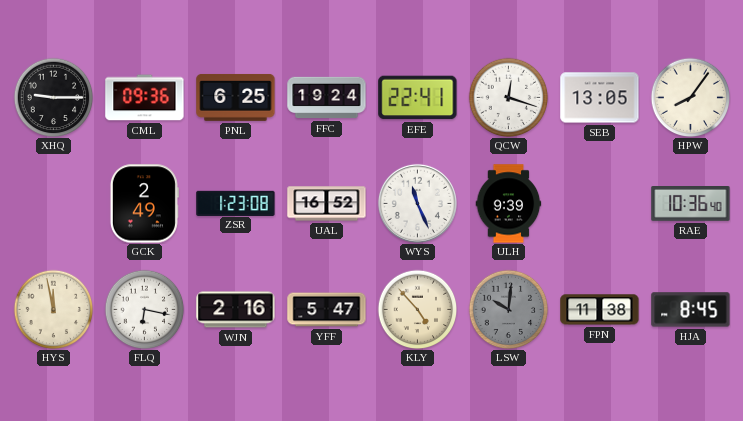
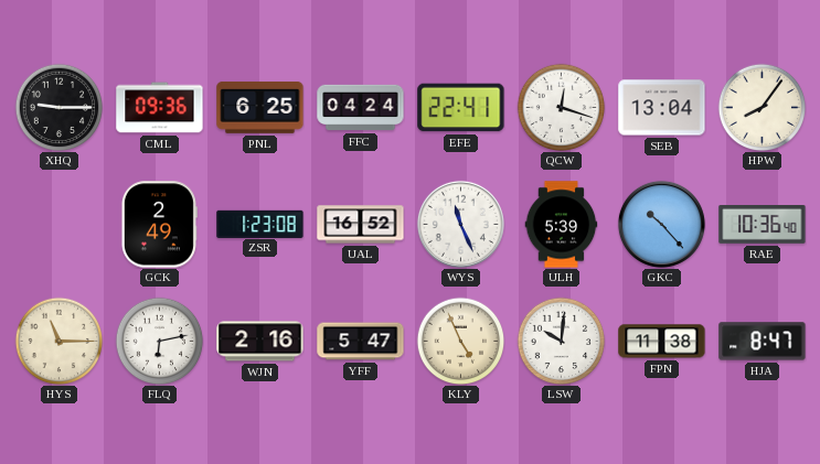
FFC: 19:24 -> 04:24
SEB: 13:05 -> 13:04
ULH: 9:39 -> 5:39
GKC: none -> 10:23
HYS: 11:58 -> 11:15
FLQ: 6:17 -> 6:13
KLY: 4:53 -> 4:56
LSW dial: grey -> white
HJA: 8:45 -> 8:47
